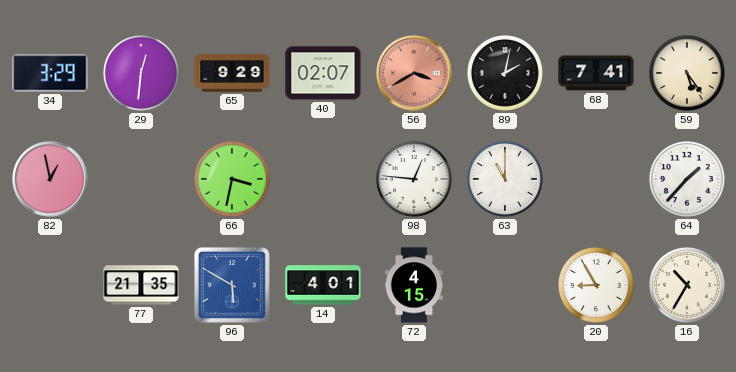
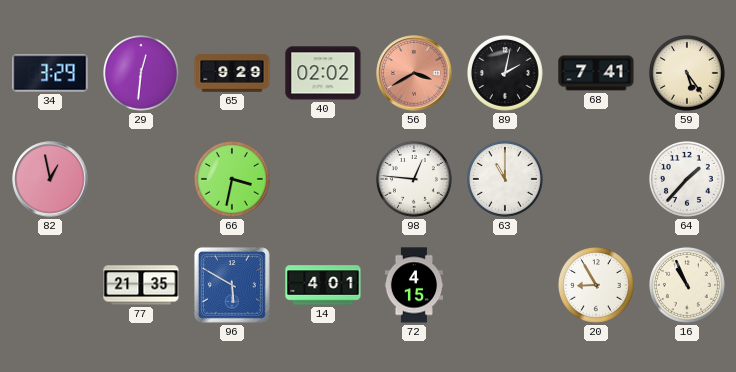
40: 02:07 -> 02:02
16: 10:35 -> 10:56
